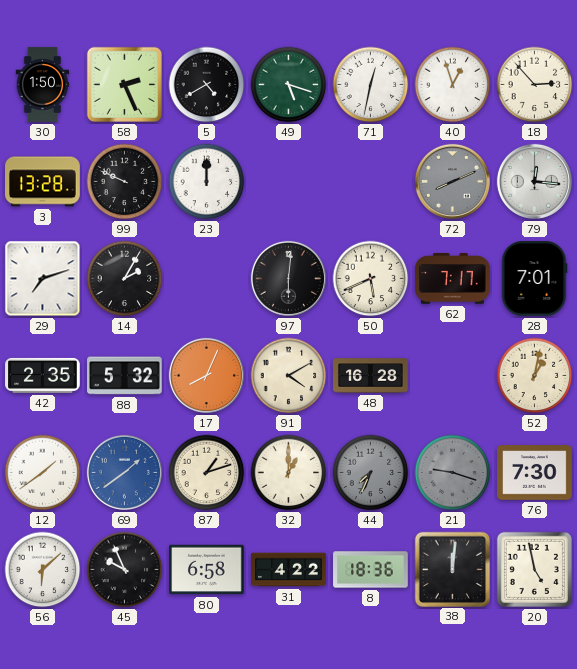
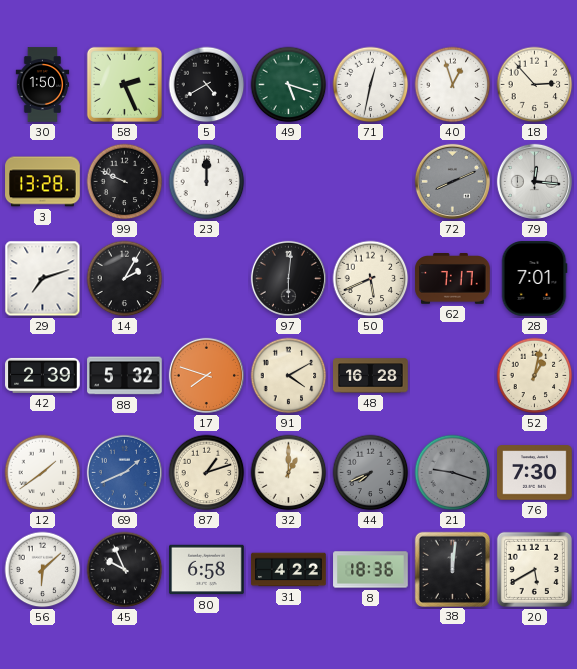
42: 2:35 -> 2:39
17: 8:04 -> 7:48
69: 1:39 -> 1:41
44: 7:34 -> 7:41
20: 4:58 -> 5:40
